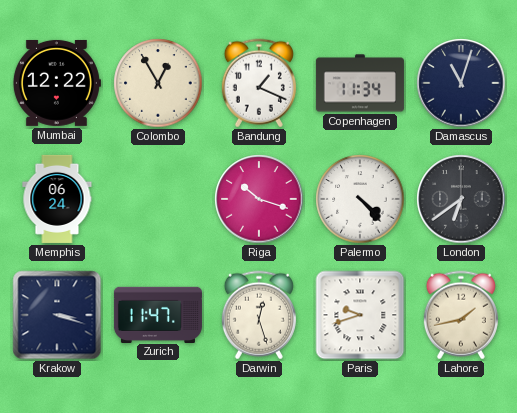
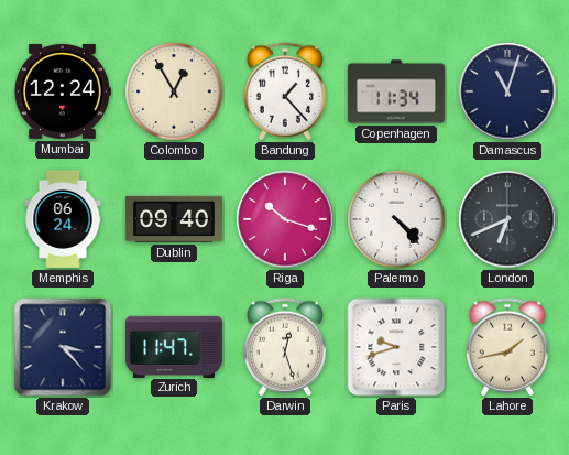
Mumbai: 12:22 -> 12:24
Bandung: 1:19 -> 1:23
Dublin: none -> 09:40
London: 6:39 -> 6:41
Krakow: 3:18 -> 3:23
